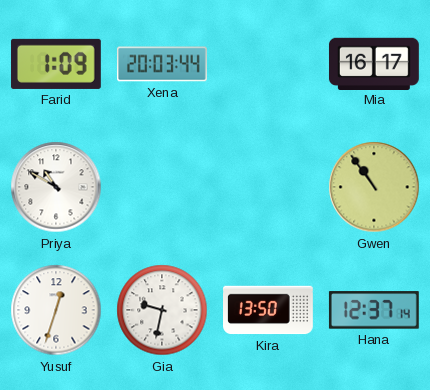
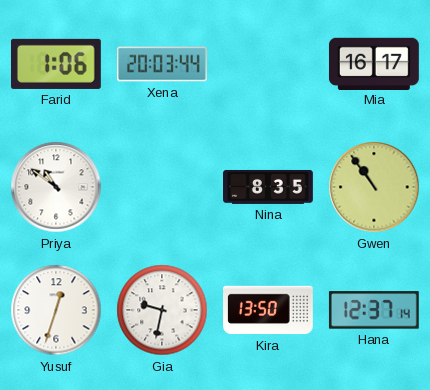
Farid: 1:09 -> 1:06
Priya: 10:50 -> 10:51
Nina: none -> 8:35
